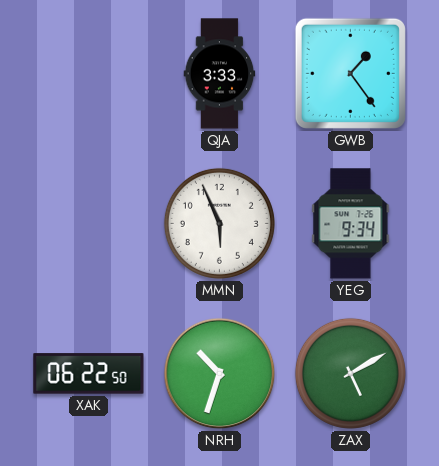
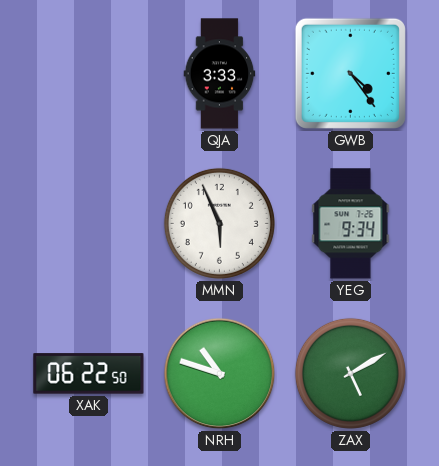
GWB: 1:24 -> 4:24
NRH: 10:33 -> 10:48
